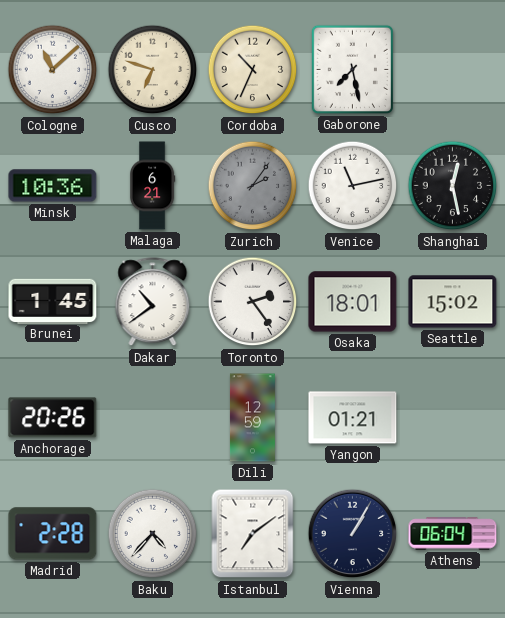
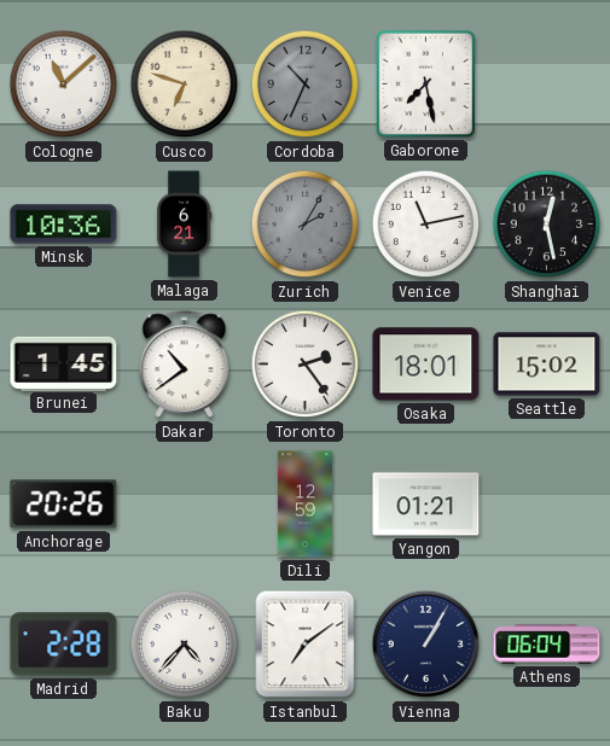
Cordoba dial: cream -> grey
Zurich: 2:06 -> 2:05
